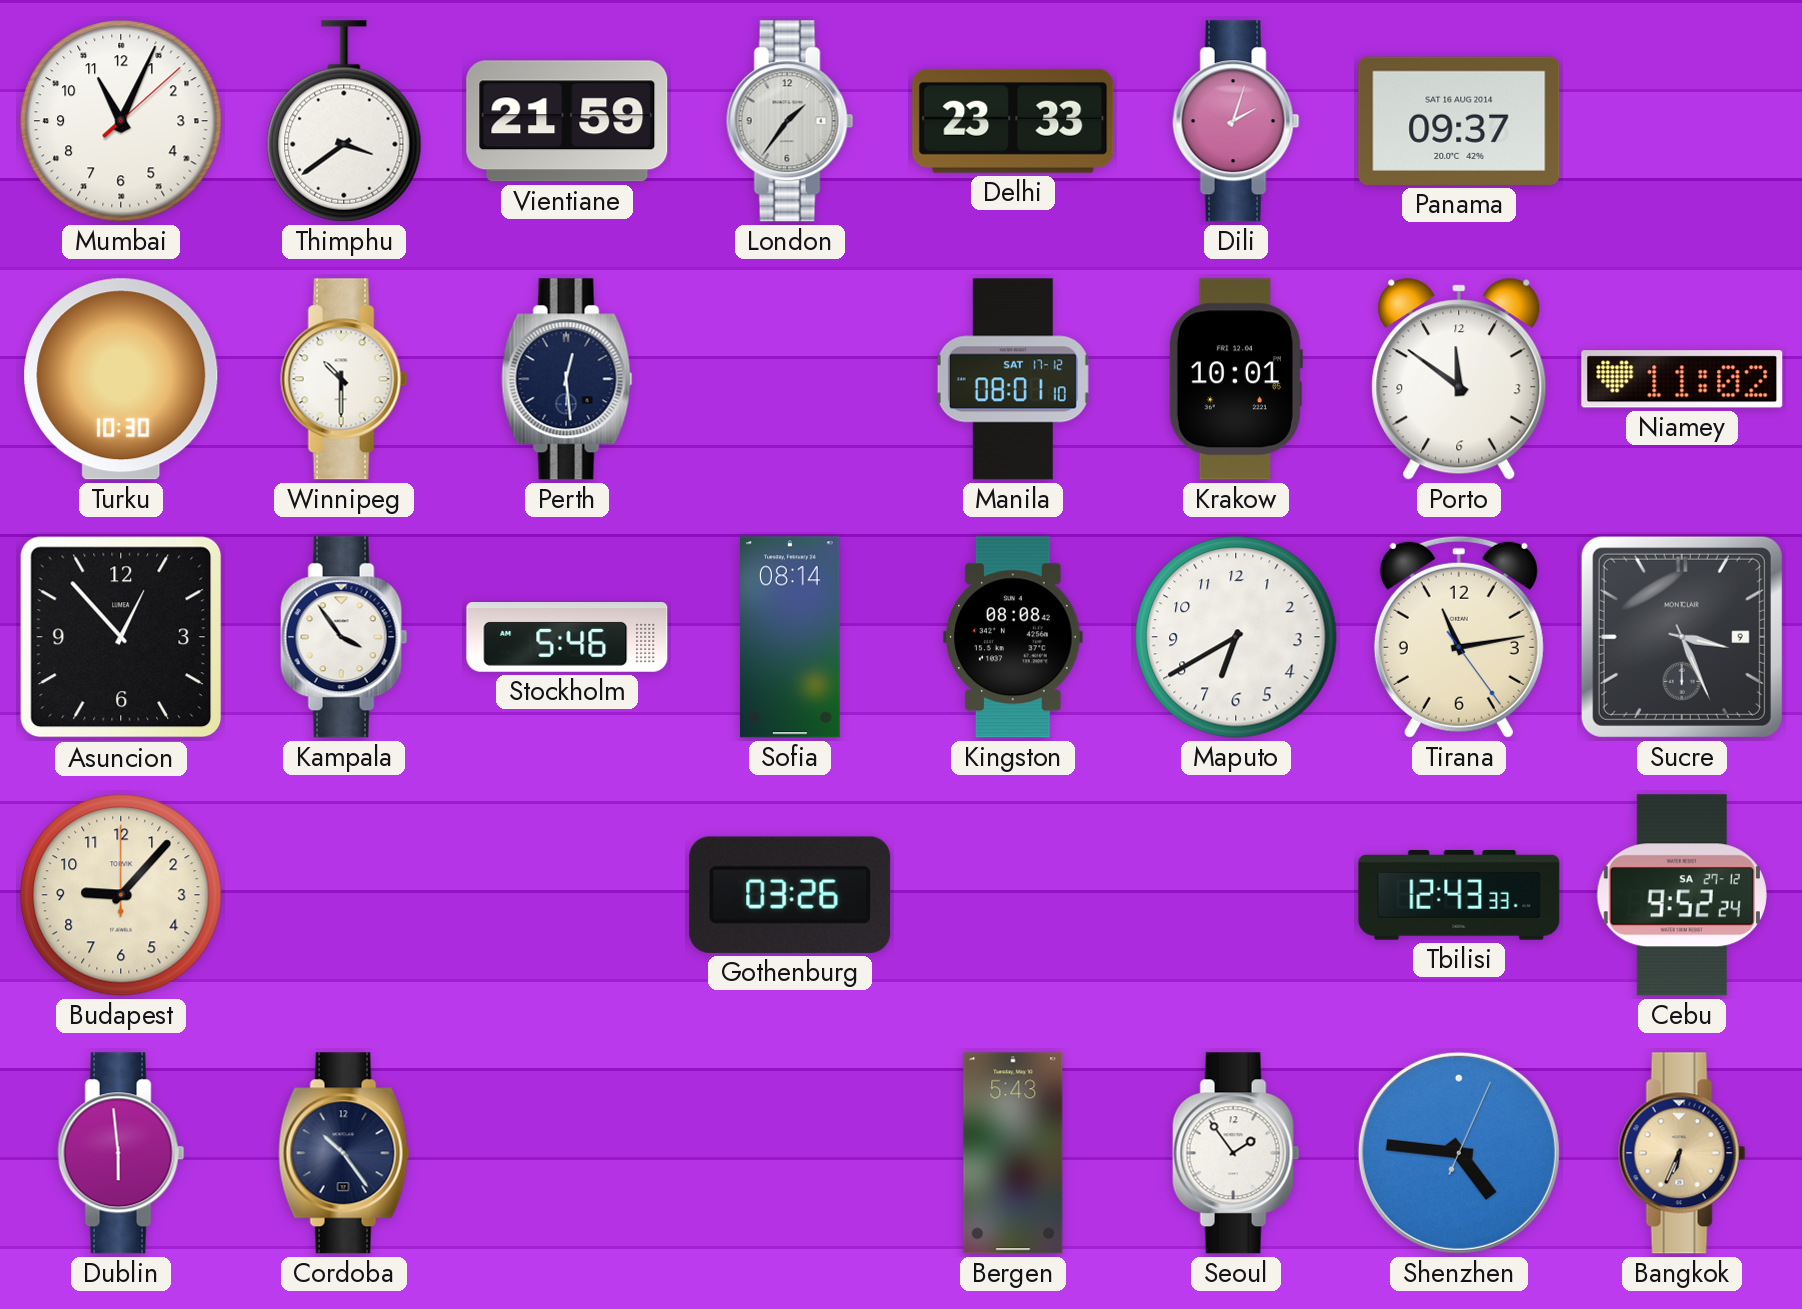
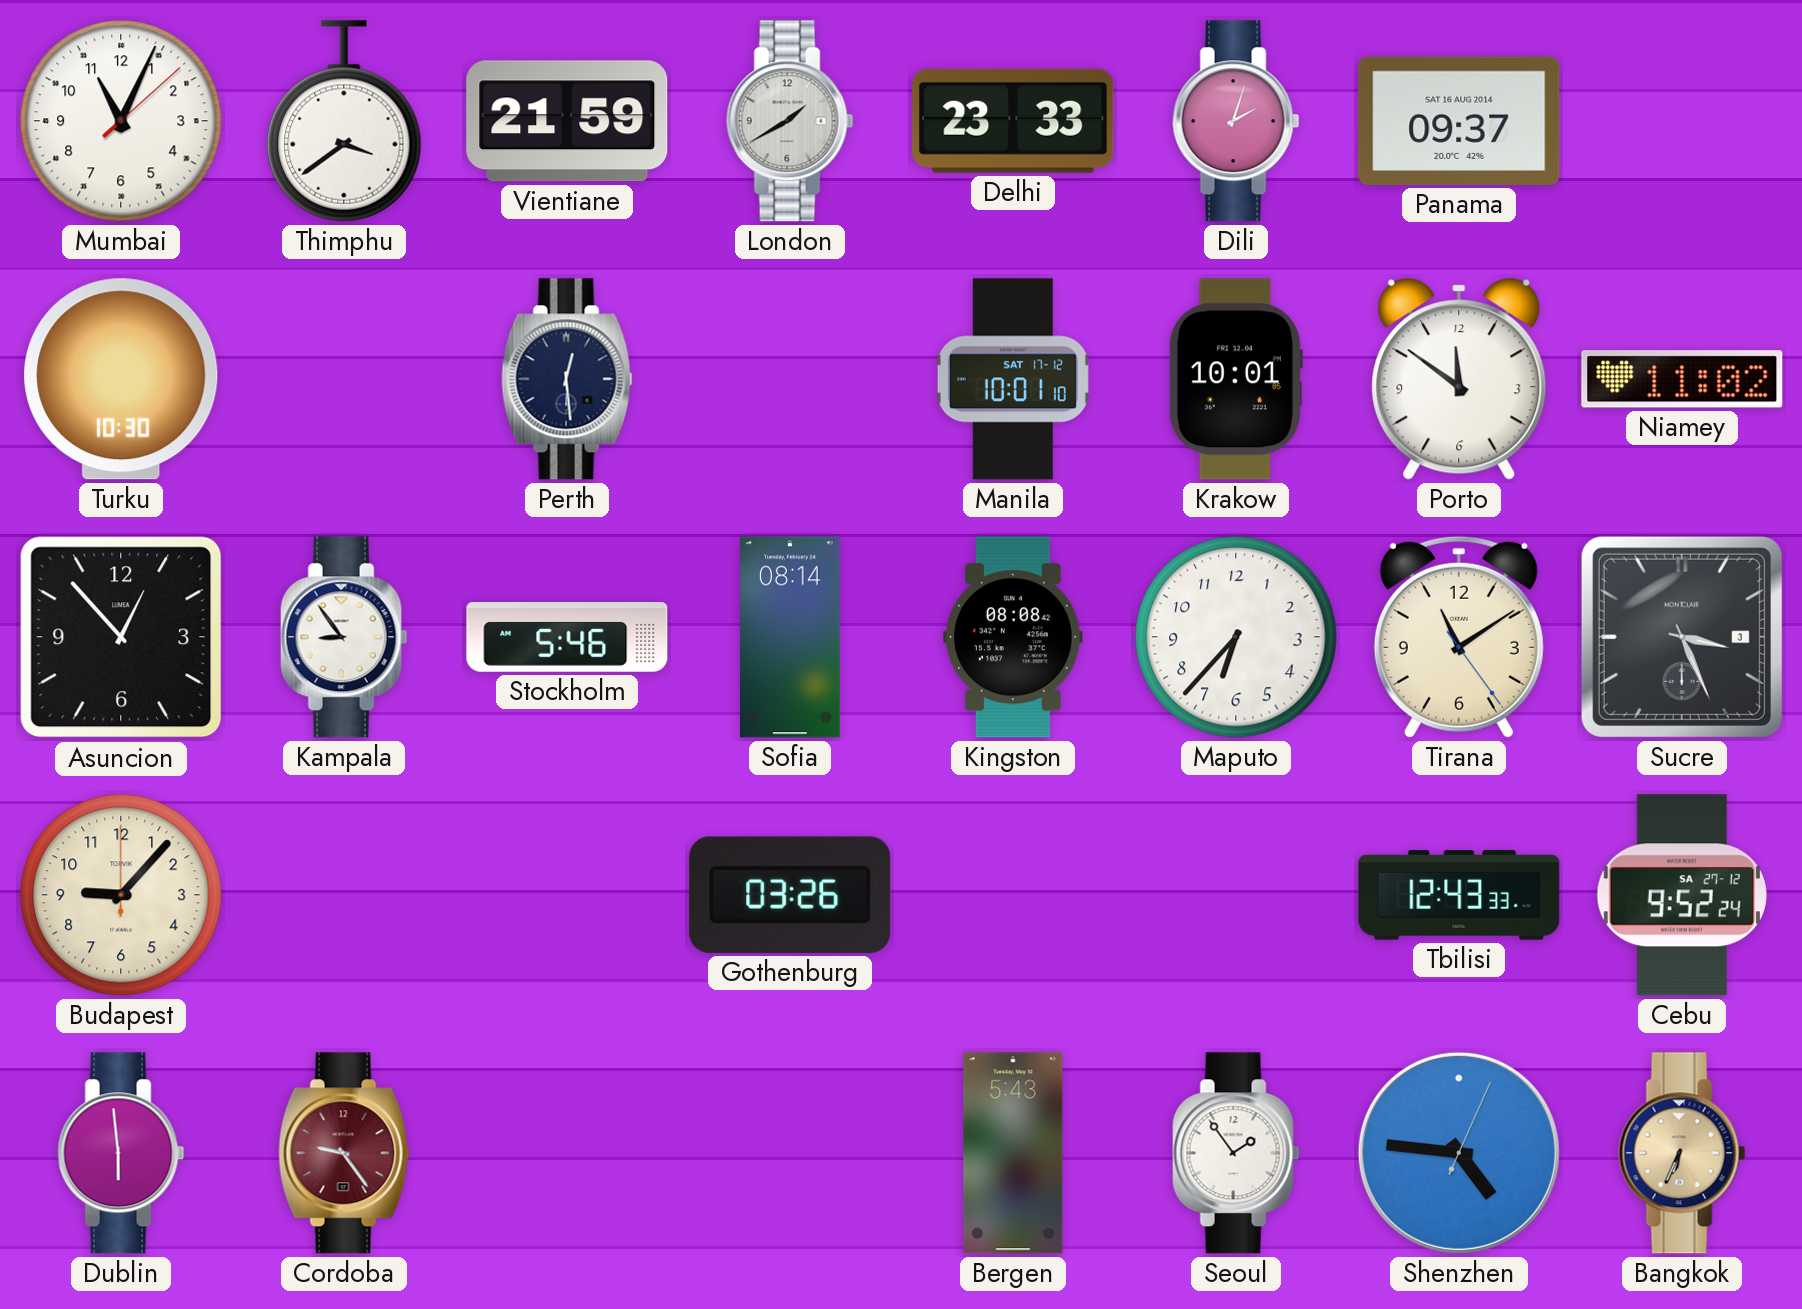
London: 1:36 -> 1:40
Winnipeg: 10:30 -> none
Manila: 08:01 -> 10:01
Kampala: 3:54 -> 8:54
Maputo: 6:40 -> 6:37
Tirana: 11:13 -> 11:09
Sucre date: 9 -> 3
Cordoba: 10:24 -> 9:24
Cordoba dial: navy -> burgundy
